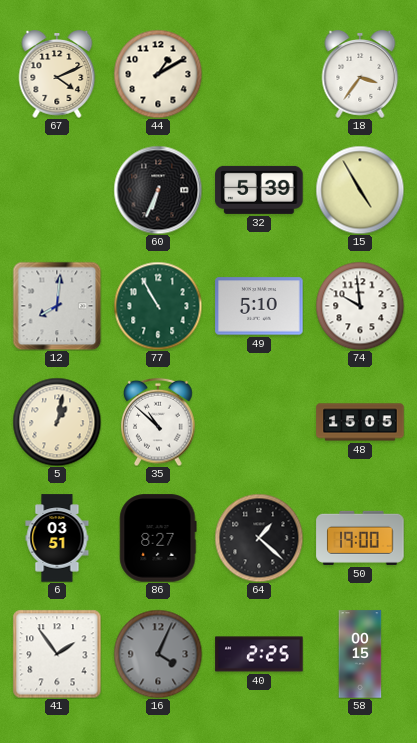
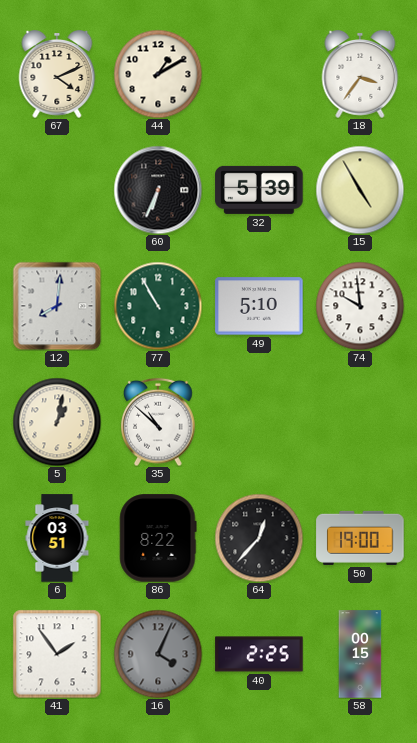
48: 15:05 -> none
86: 8:27 -> 8:22
64: 1:22 -> 12:37
